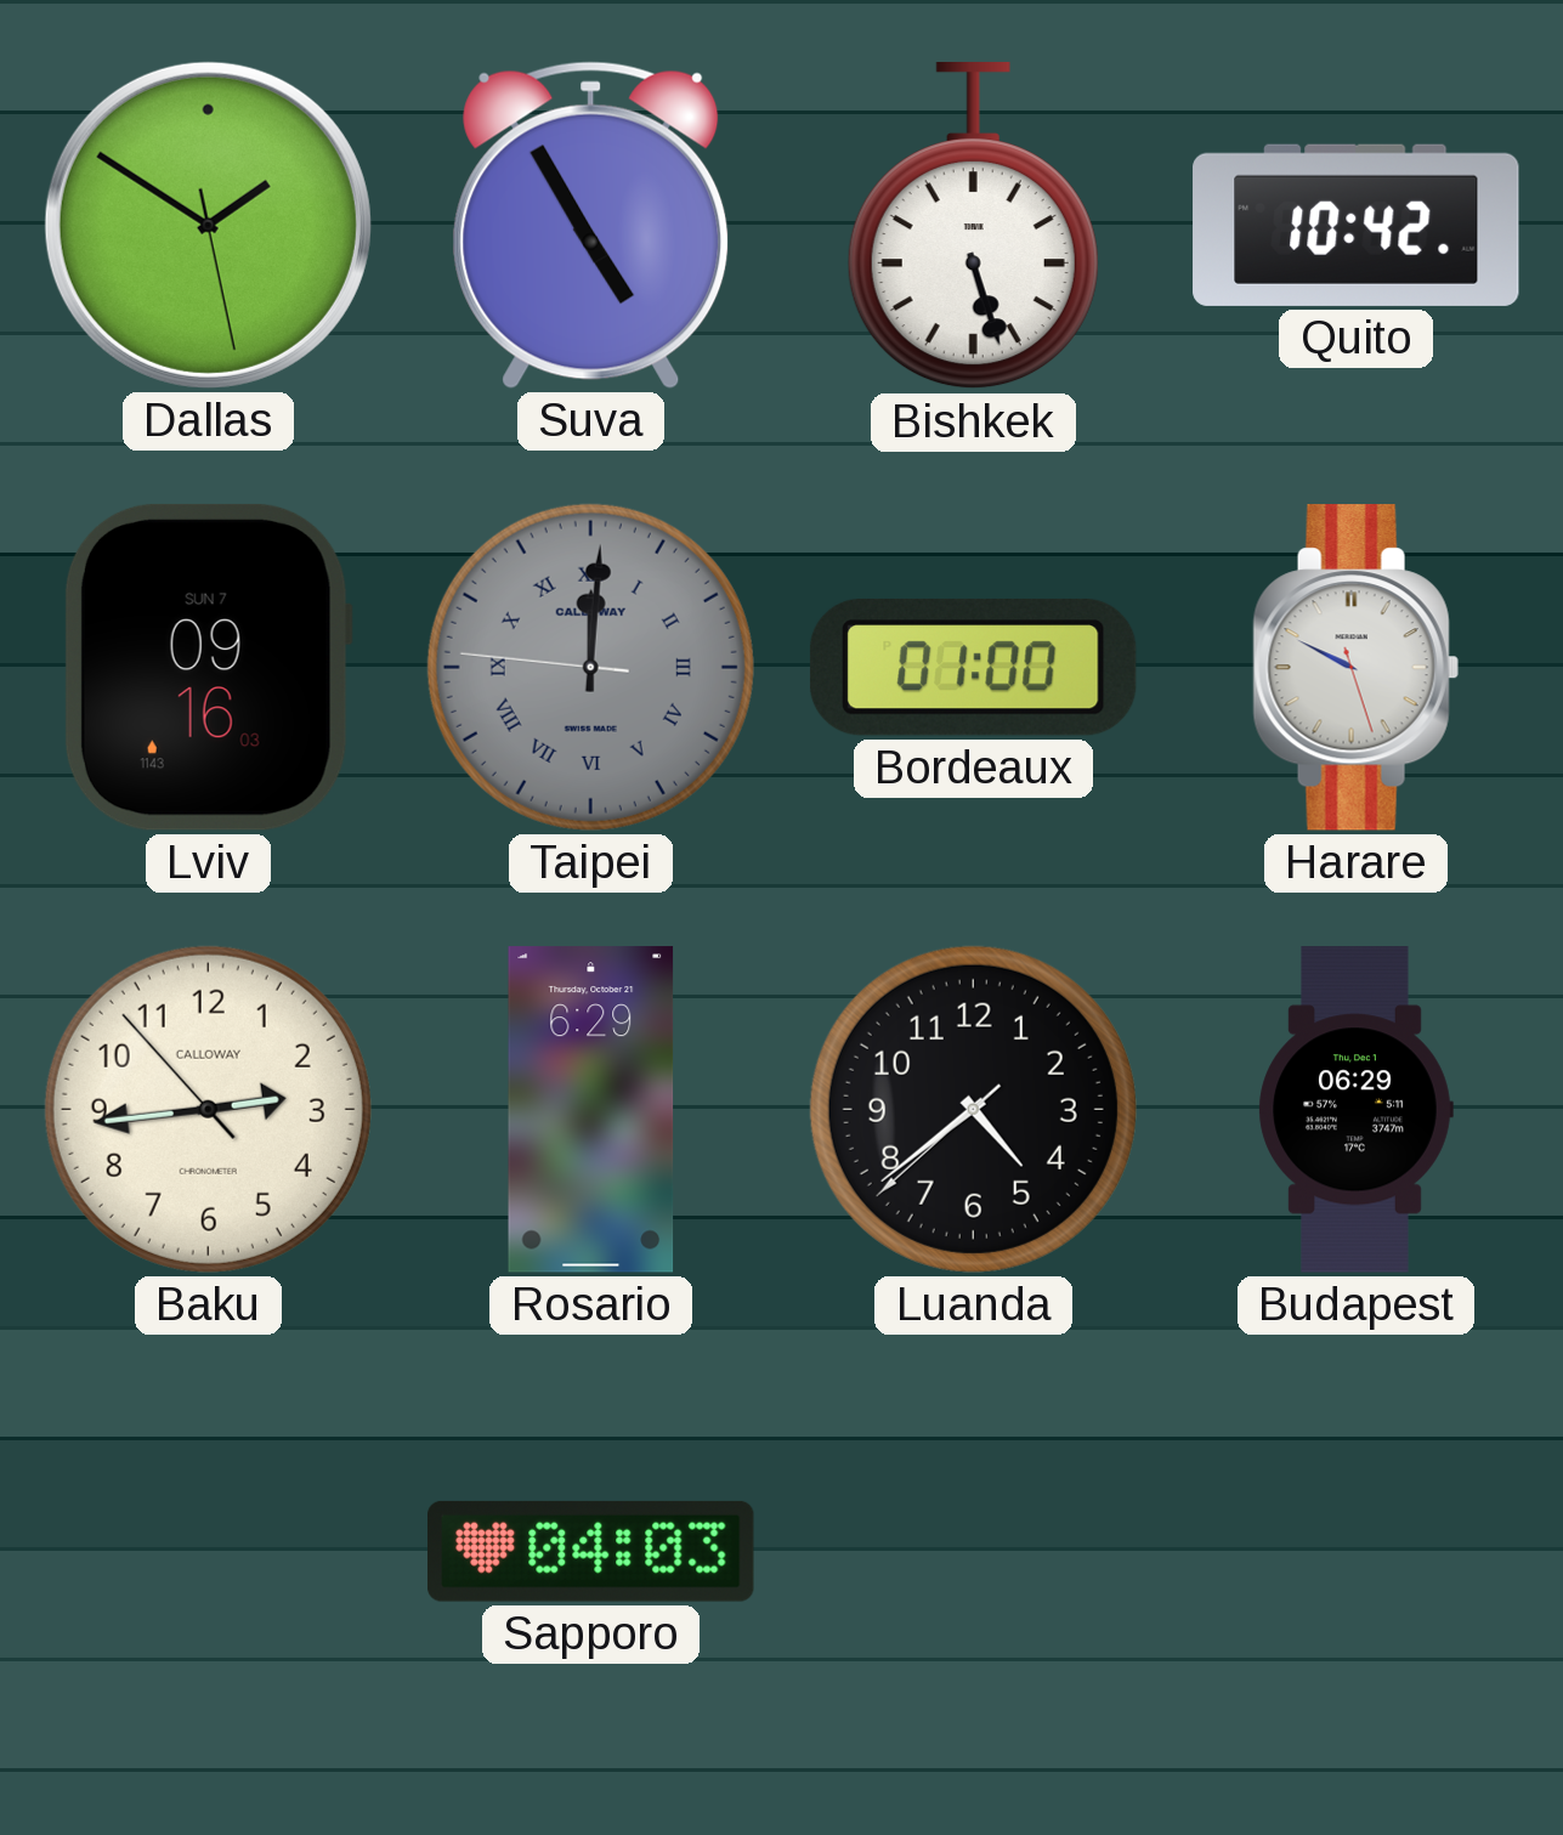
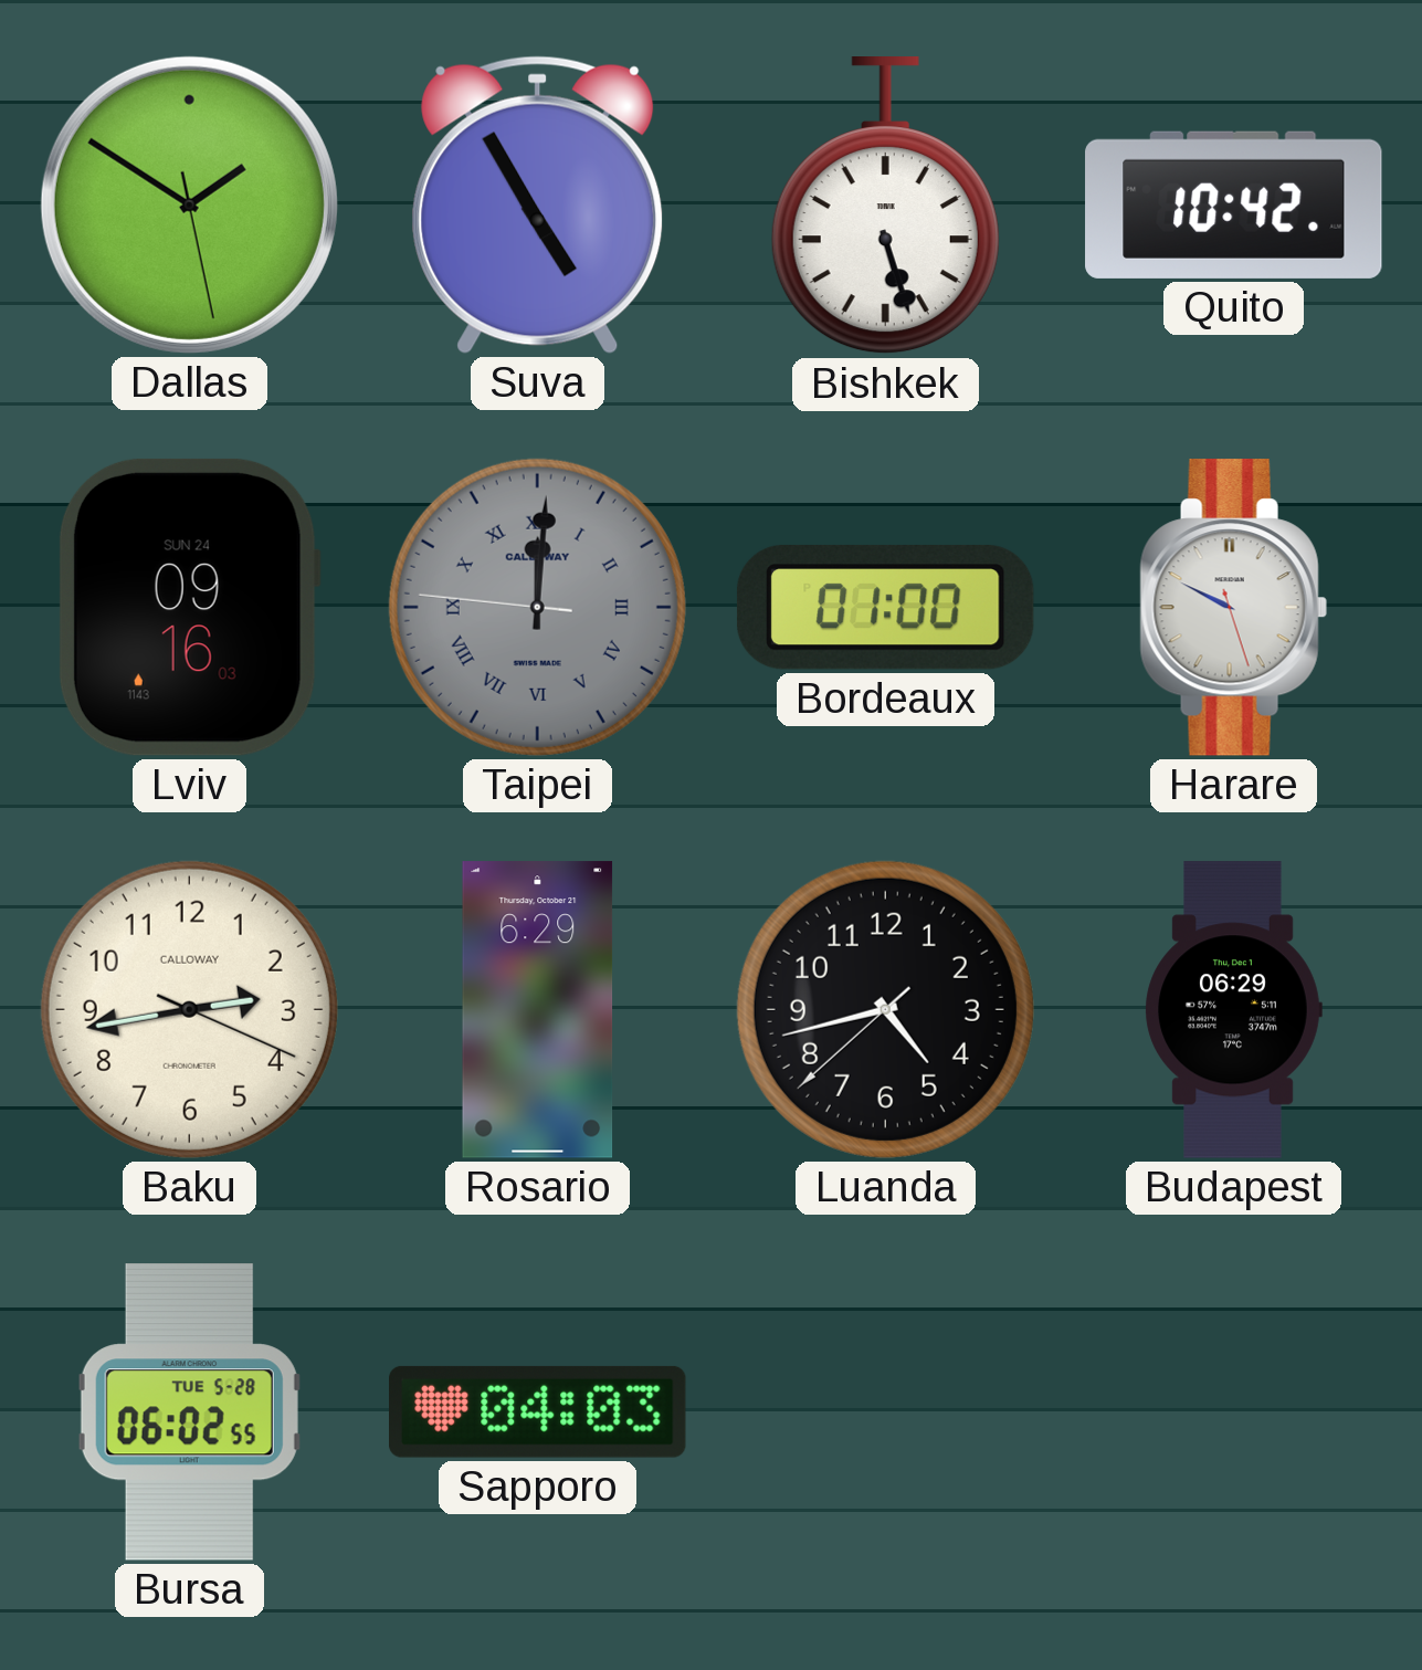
Lviv date: SUN 7 -> SUN 24
Baku: 2:43:53 -> 2:43:19
Luanda: 4:38 -> 4:42
Bursa: none -> 06:02
